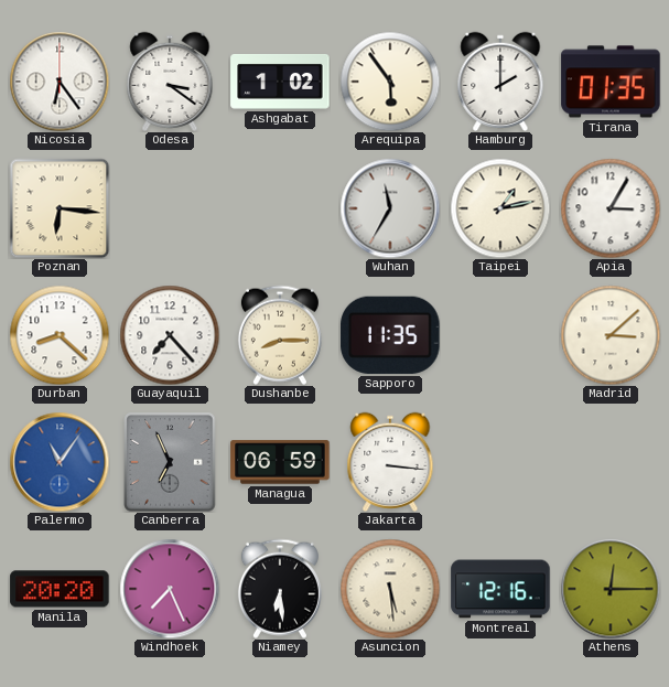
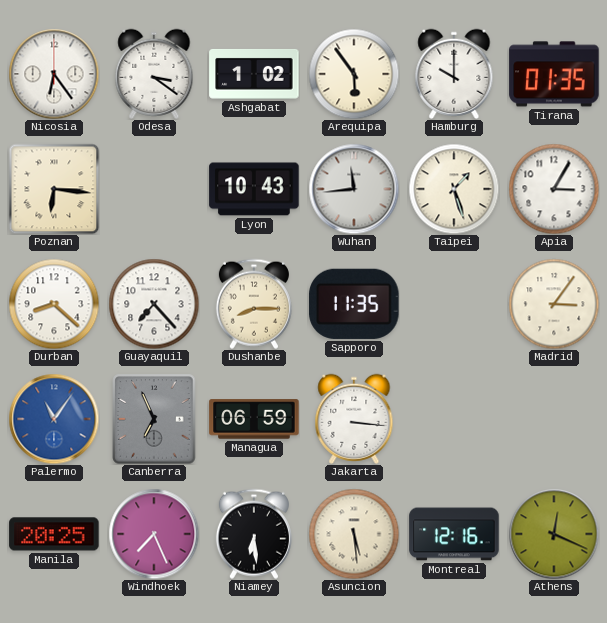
Hamburg: 2:00 -> 10:00
Lyon: none -> 10:43
Wuhan: 11:35 -> 11:44
Taipei: 1:13 -> 1:27
Madrid: 3:08 -> 3:06
Manila: 20:20 -> 20:25
Athens: 12:15 -> 12:19
